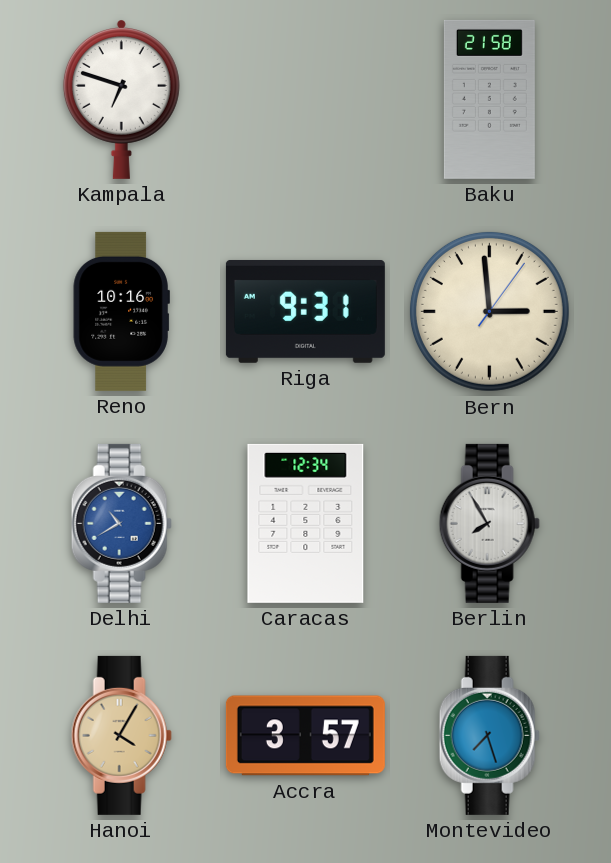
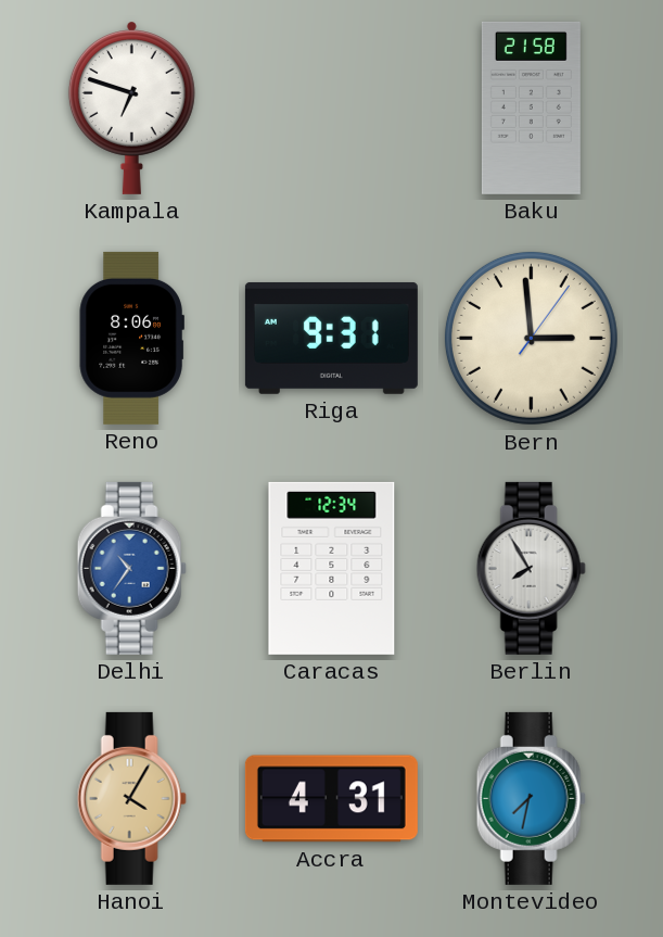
Reno: 10:16 -> 8:06
Delhi: 10:40 -> 10:36
Accra: 3:57 -> 4:31
Montevideo: 7:27 -> 7:32
